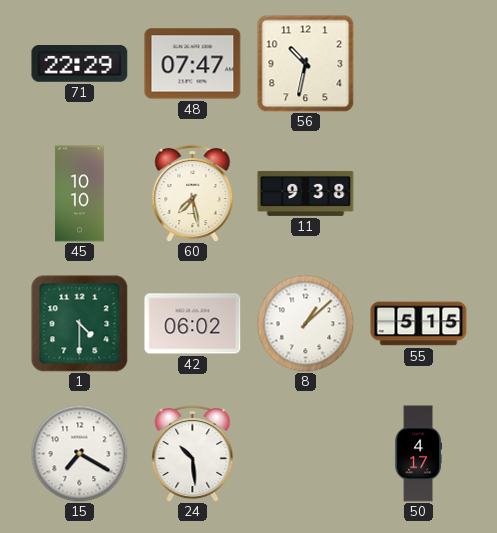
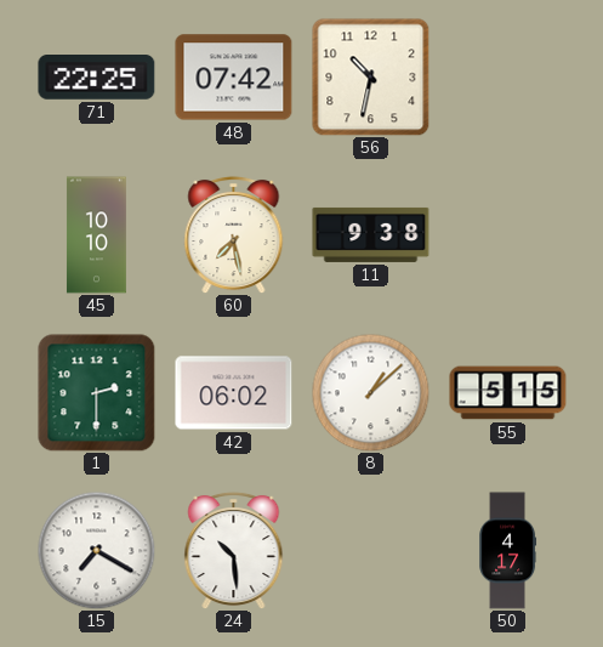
71: 22:29 -> 22:25
48: 07:47 -> 07:42
1: 4:30 -> 2:30
